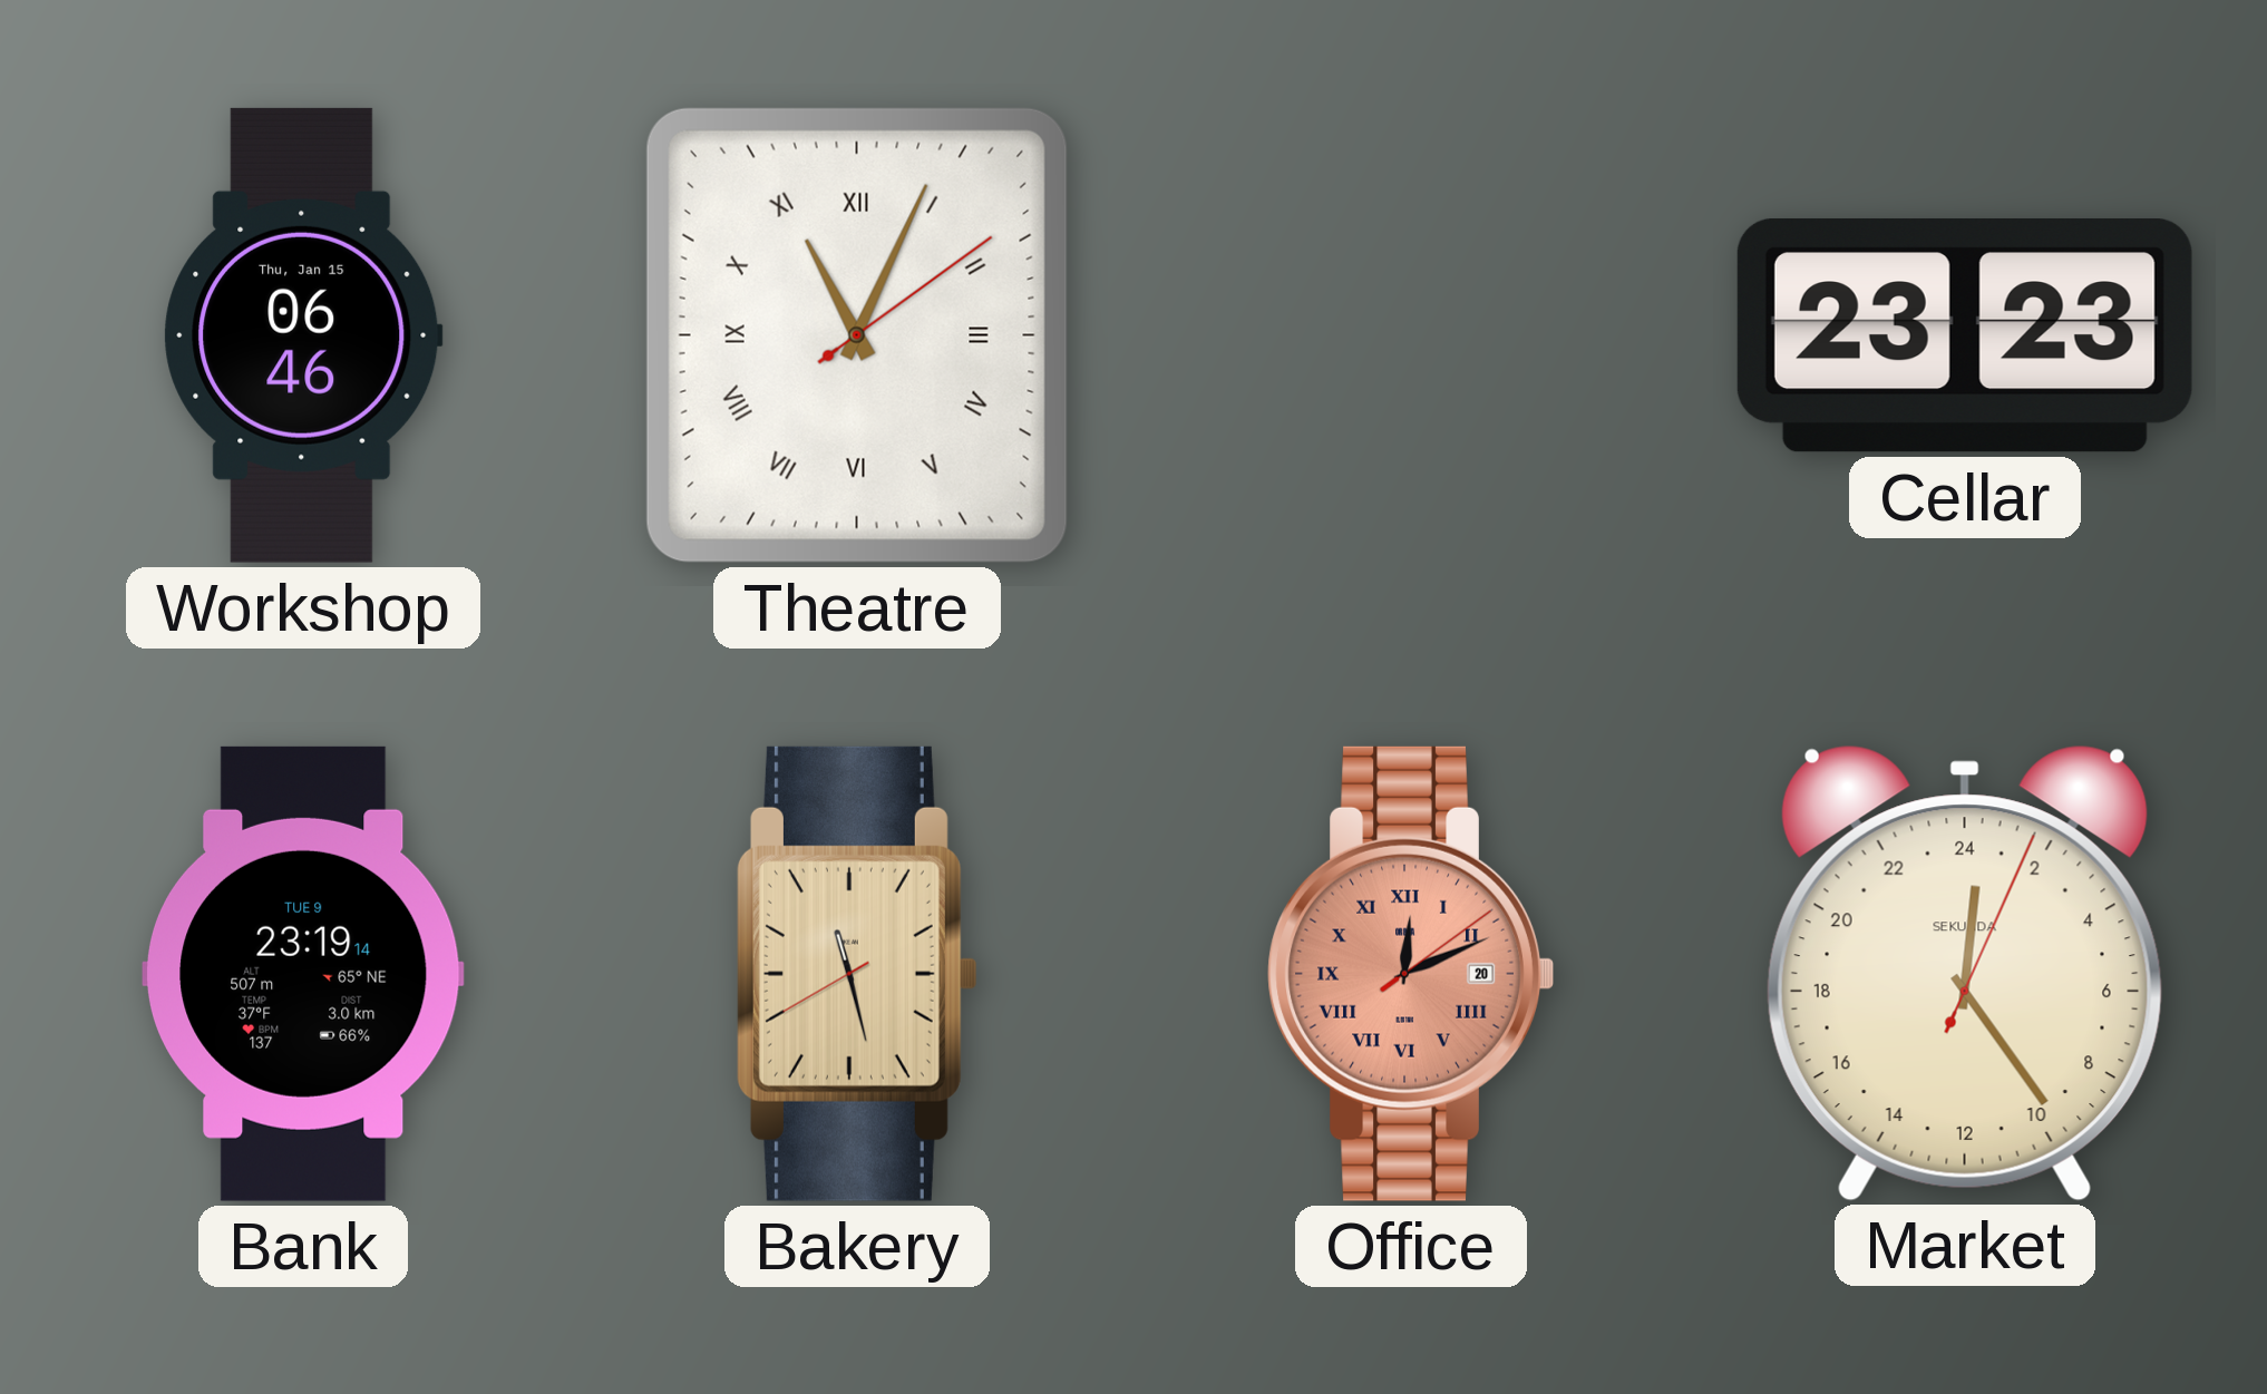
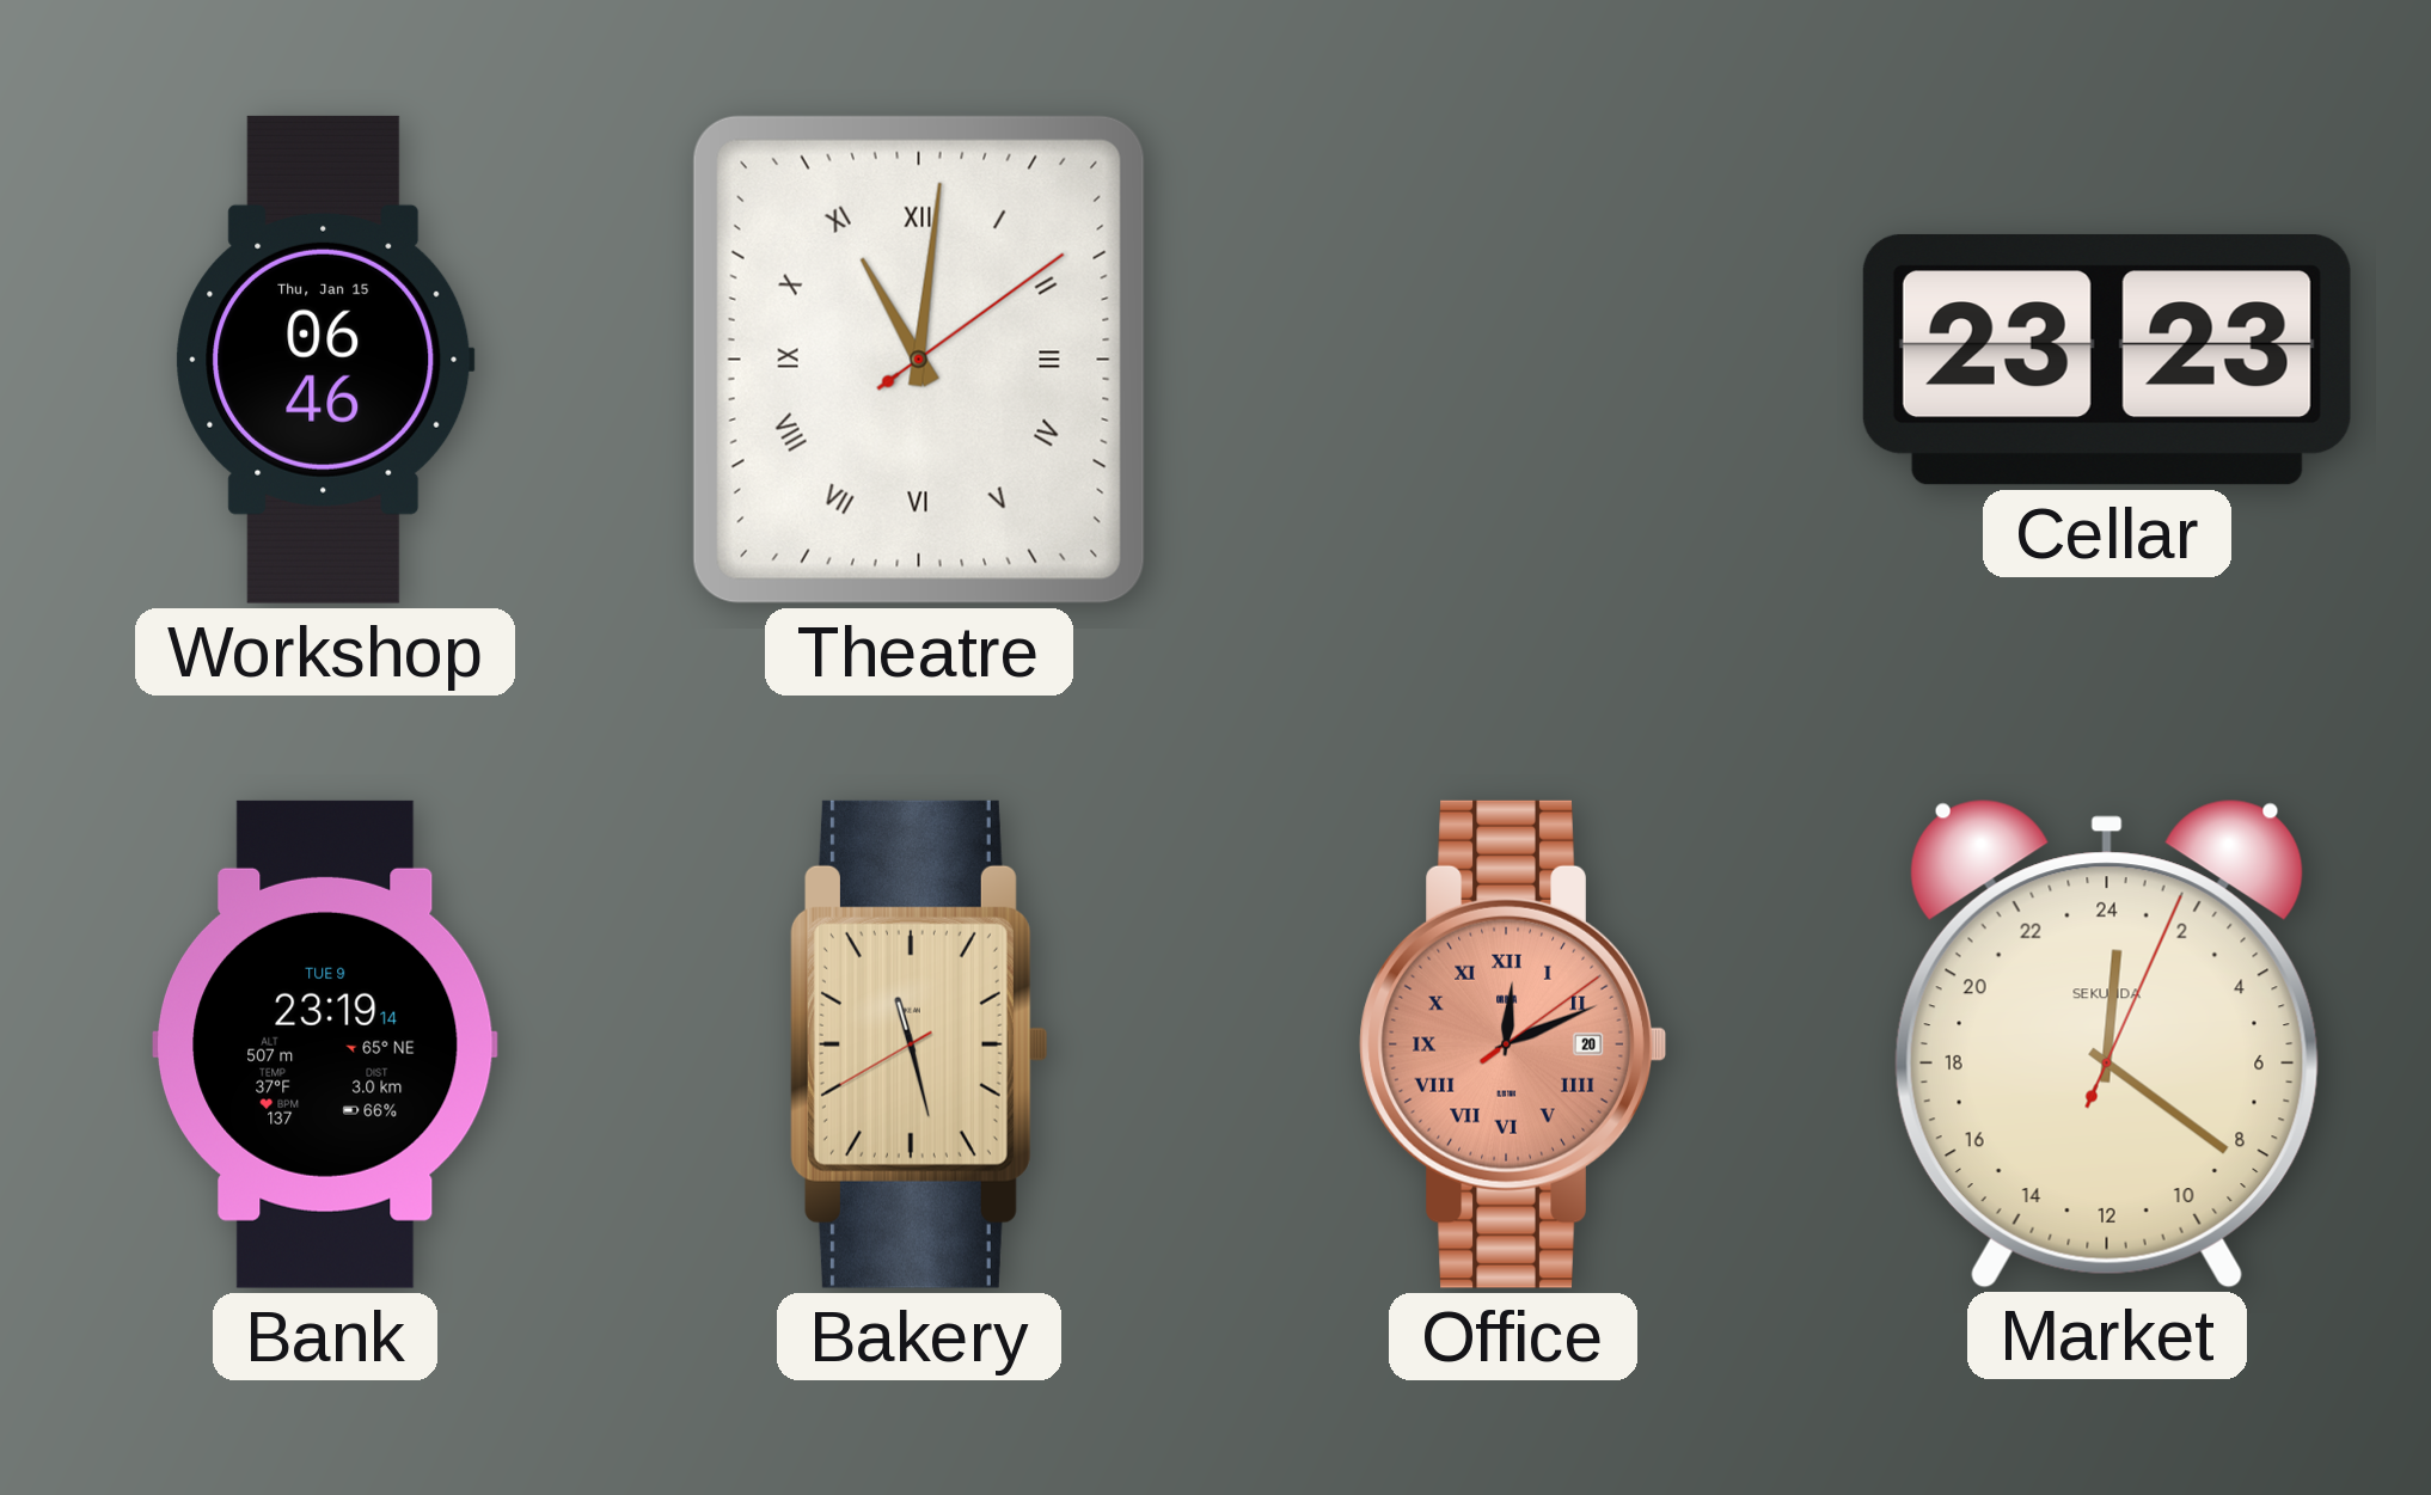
Theatre: 11:04 -> 11:01
Market: 0:24 -> 0:21
